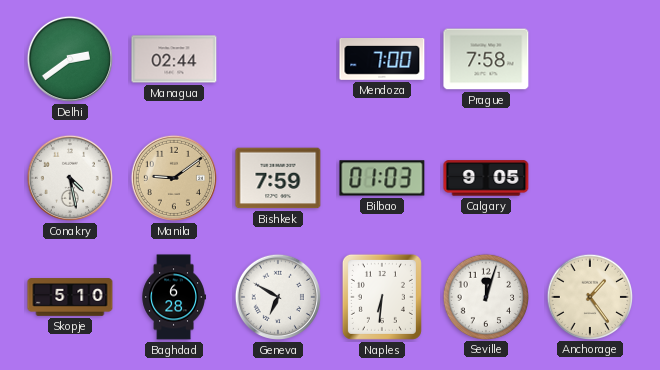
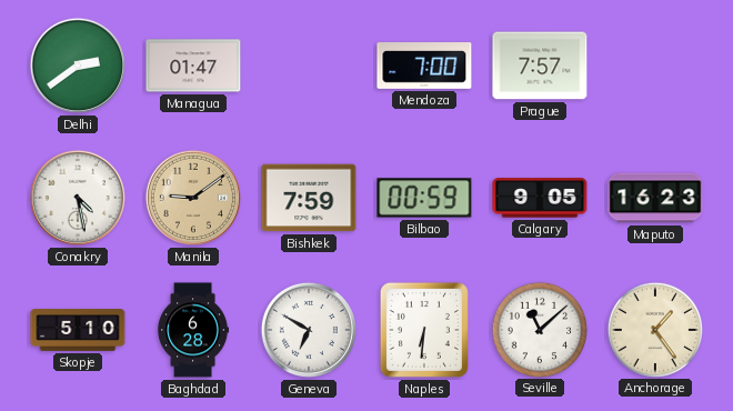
Managua: 02:44 -> 01:47
Prague: 7:58 -> 7:57
Bilbao: 01:03 -> 00:59
Maputo: none -> 16:23
Seville: 12:03 -> 11:08
